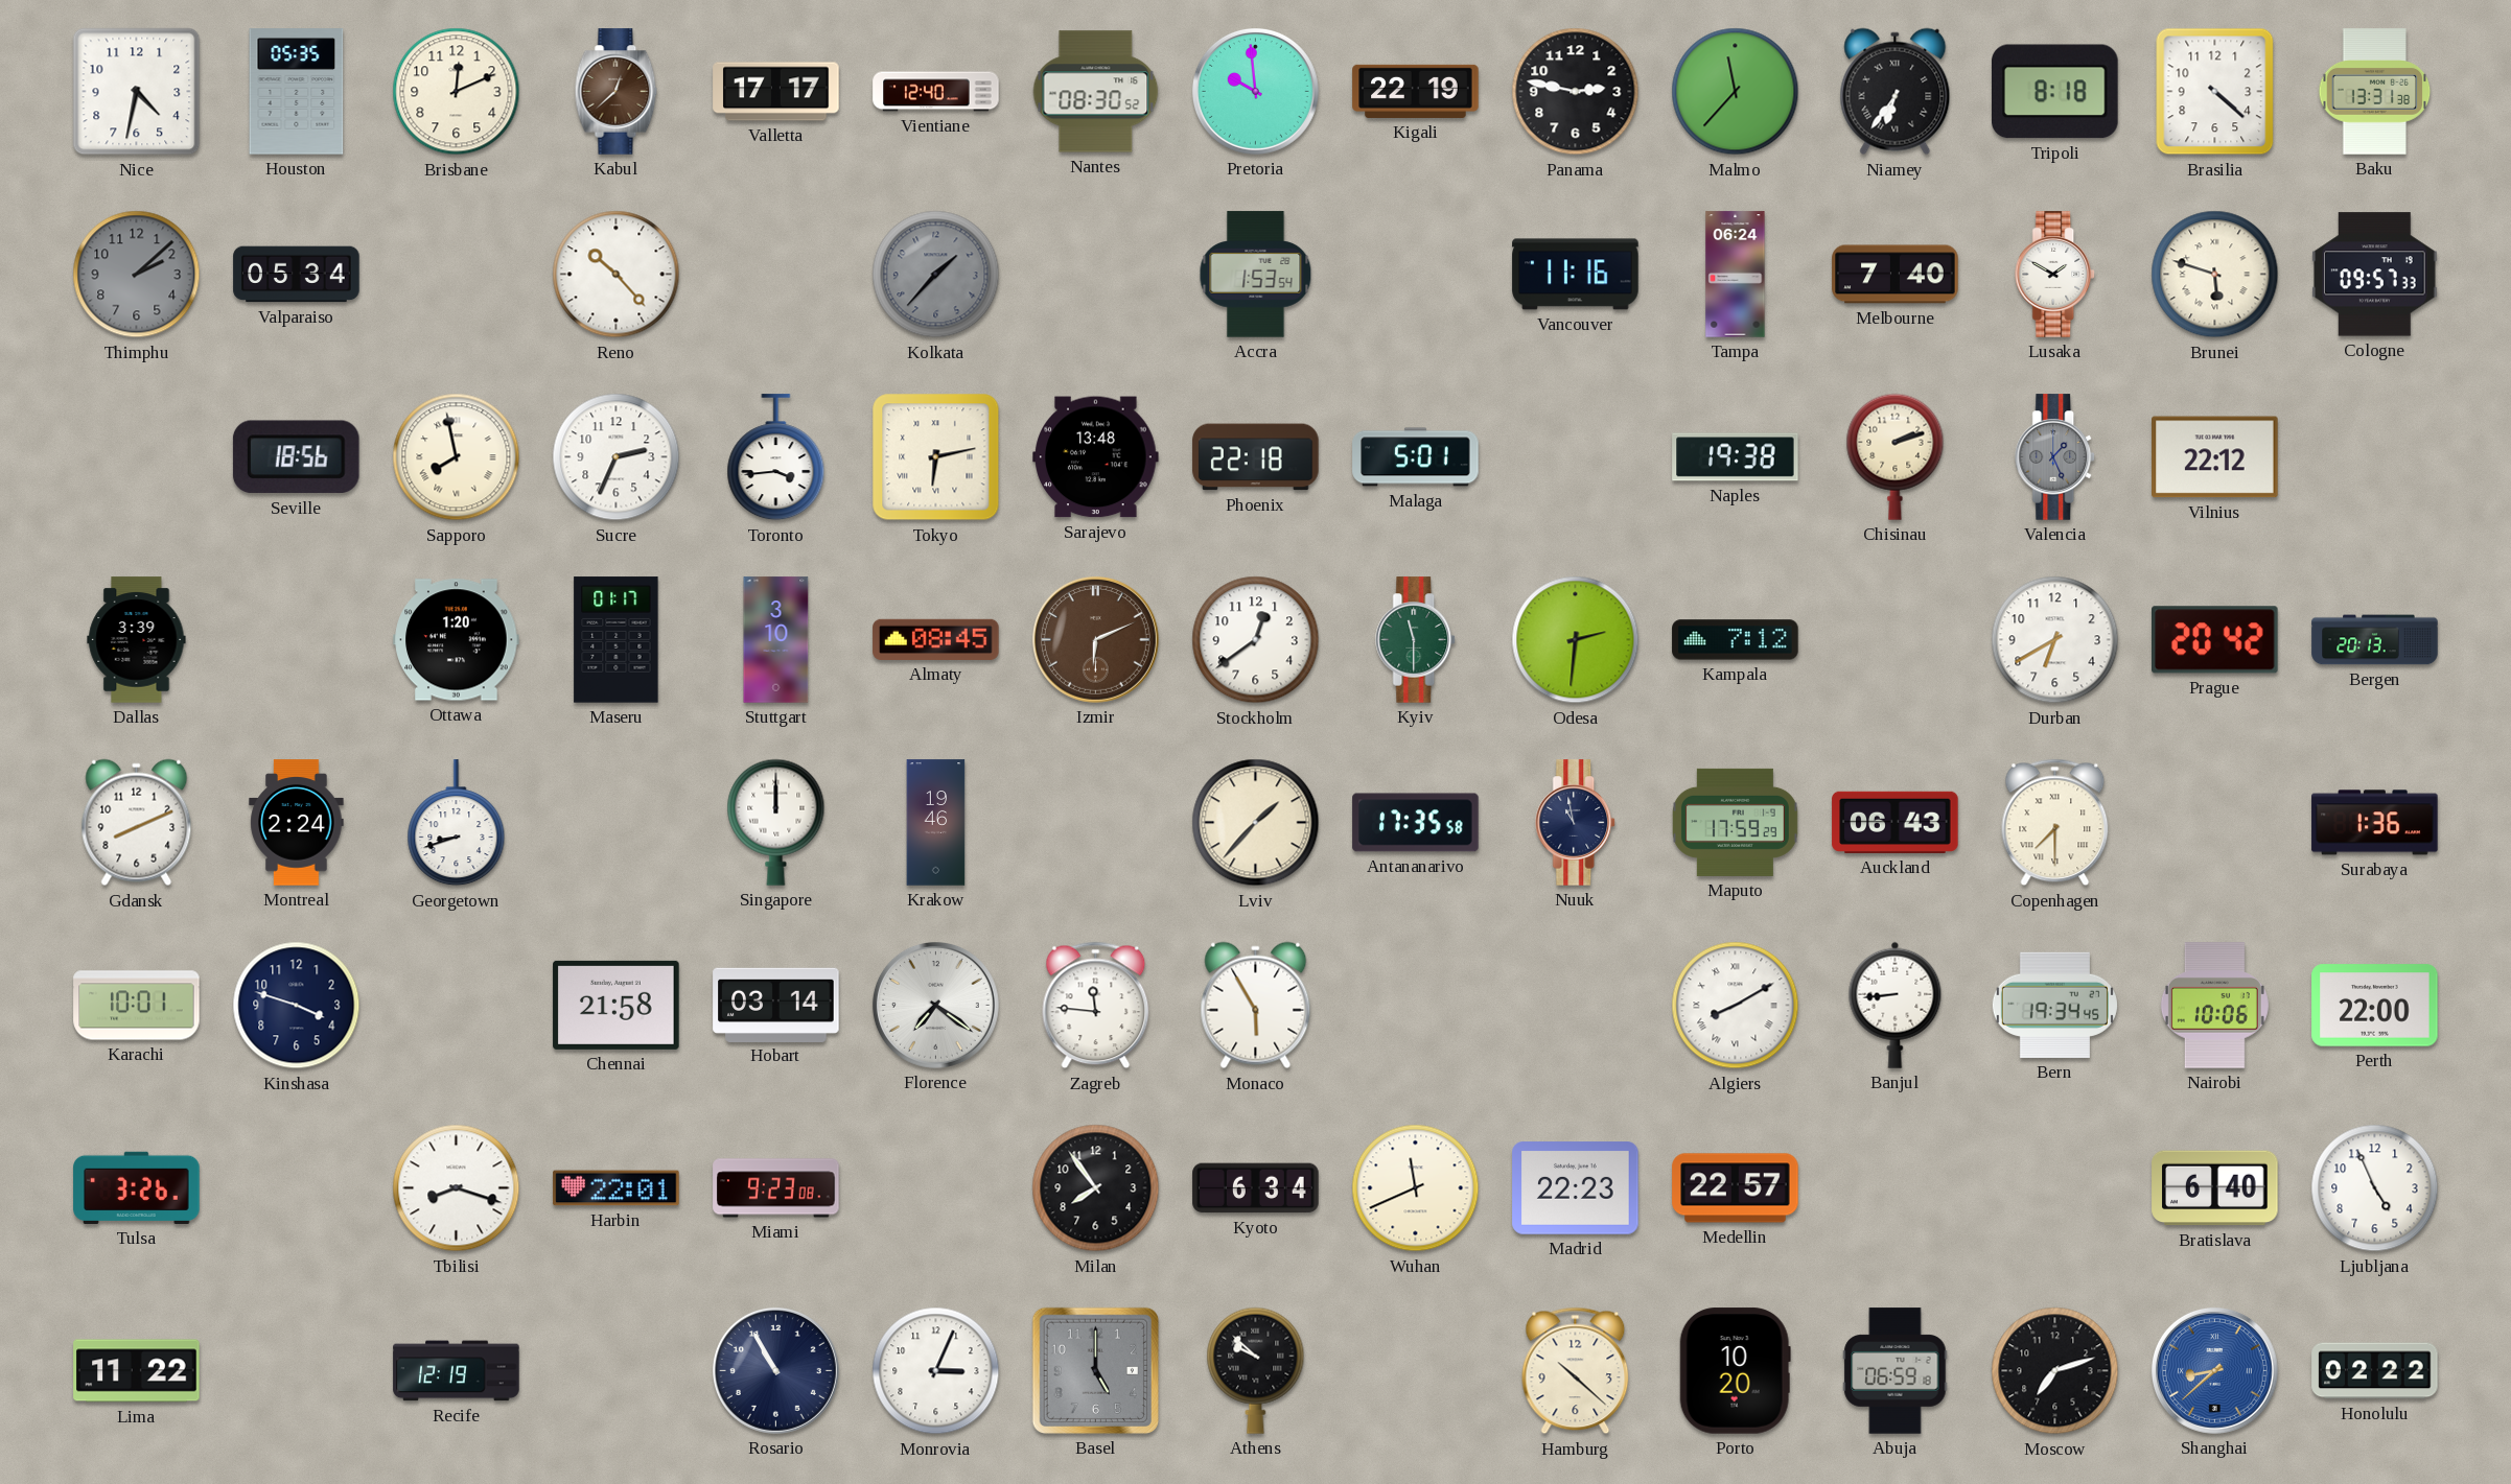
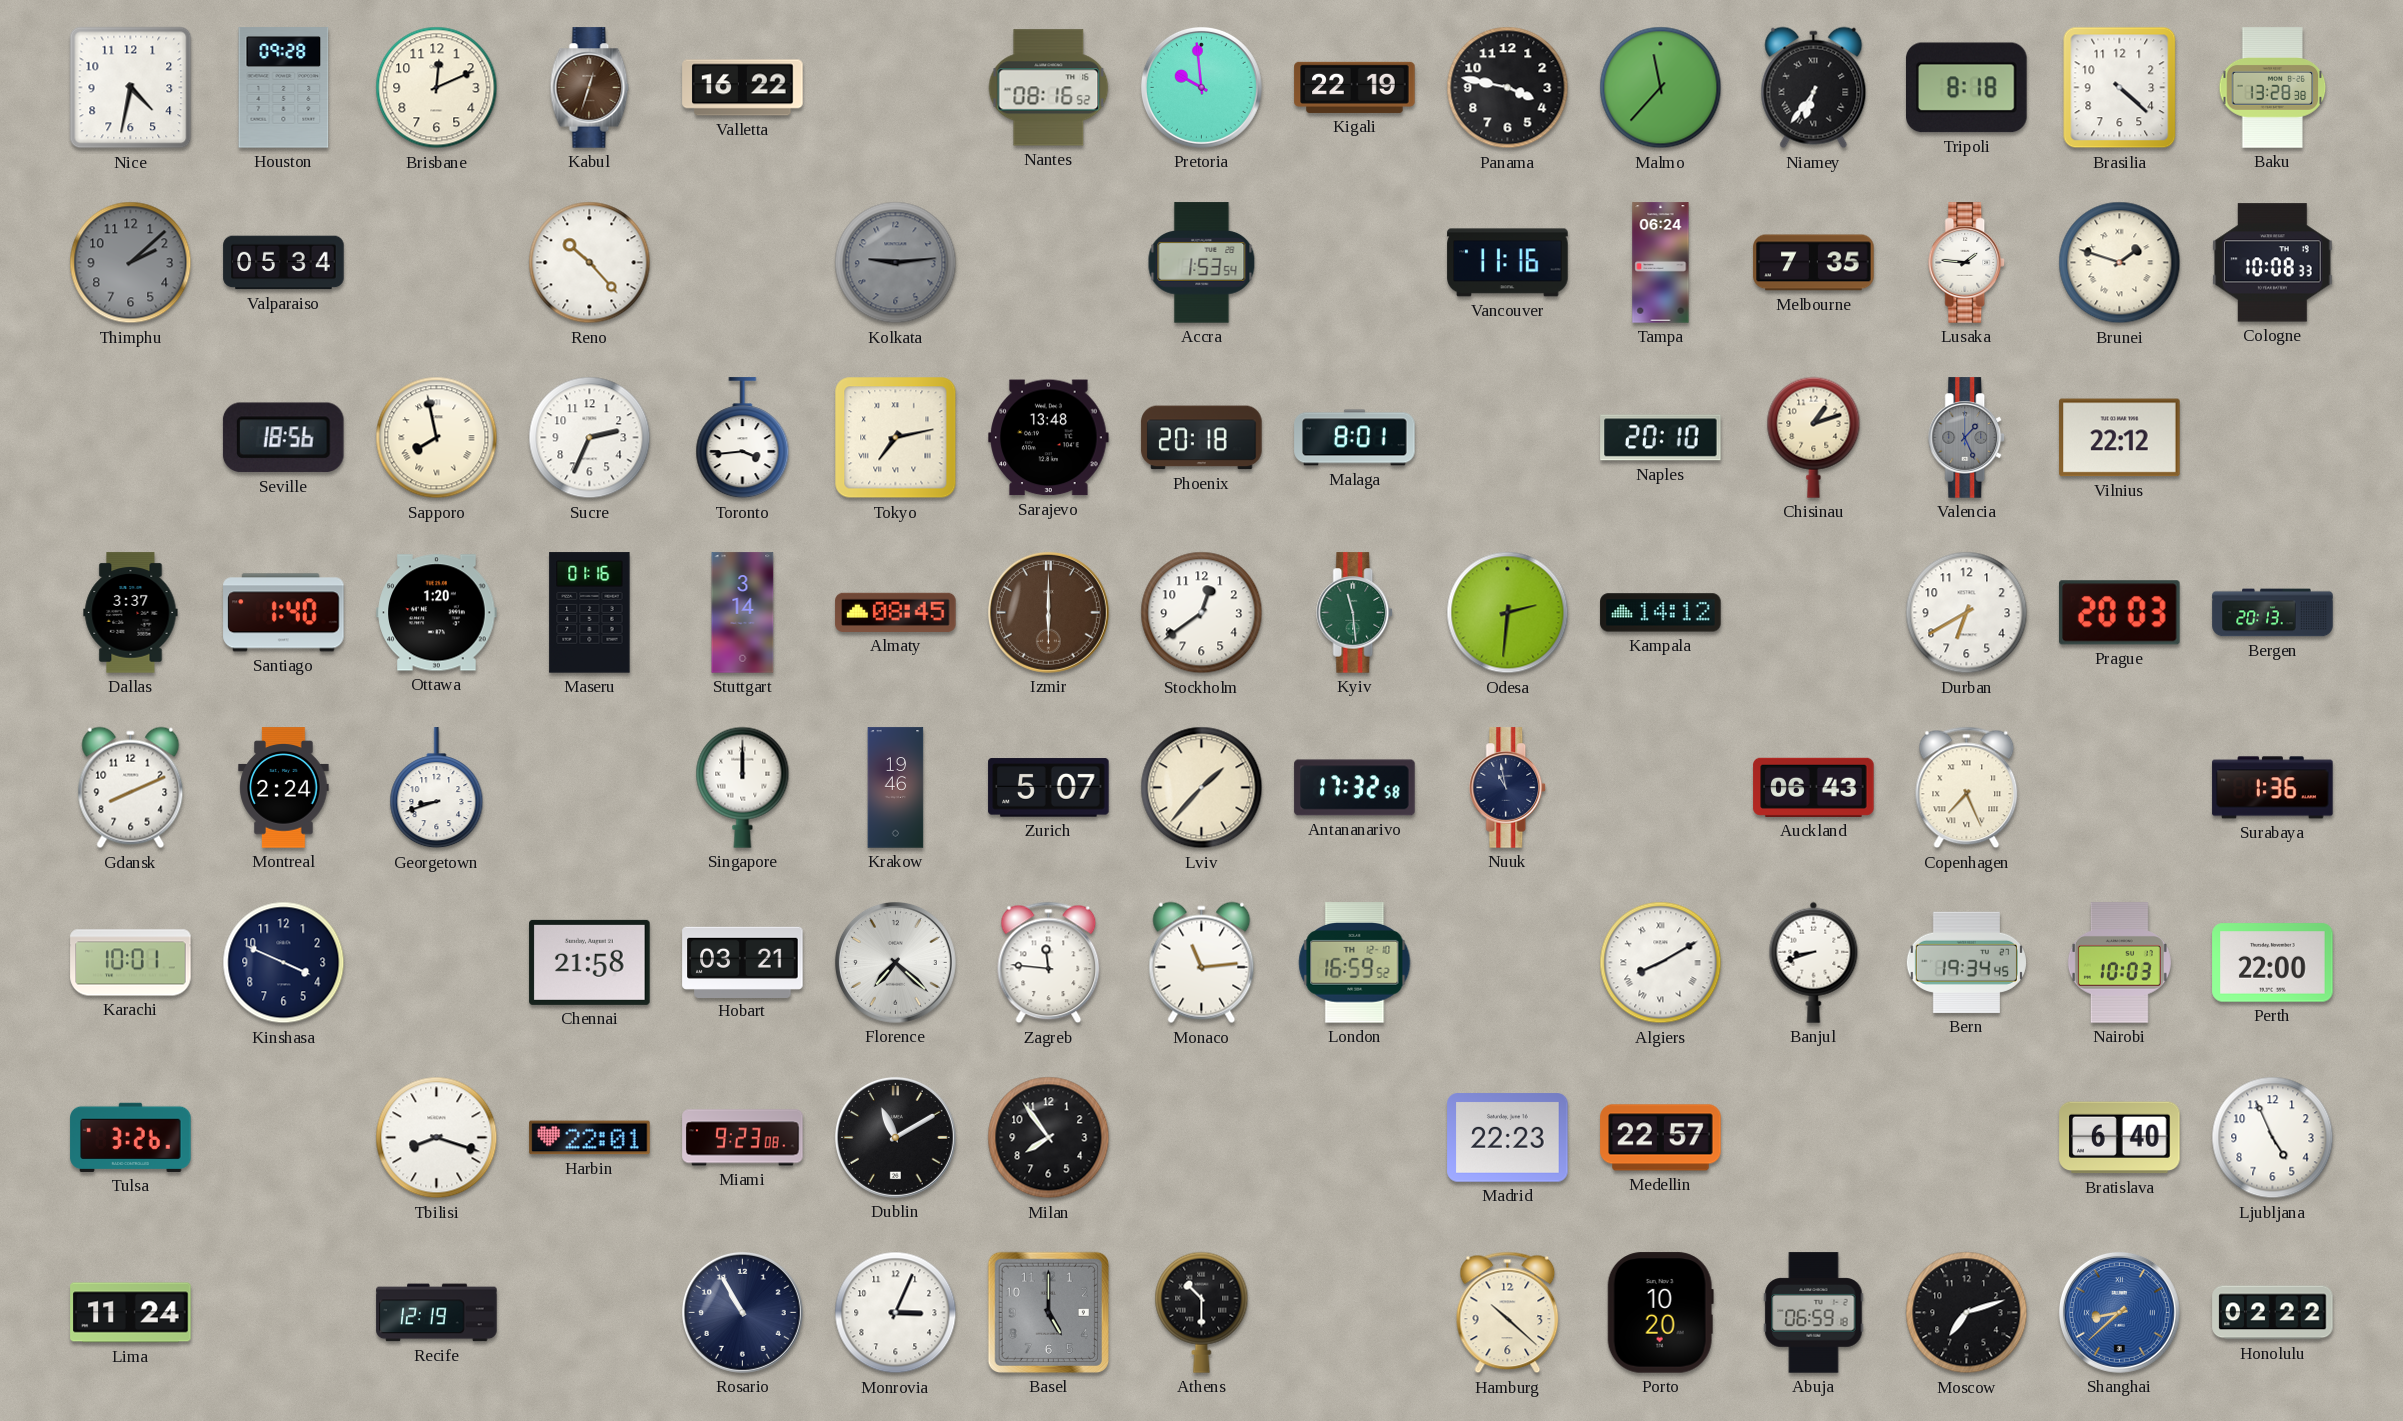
Houston: 05:35 -> 09:28
Kabul: 12:38 -> 12:33
Valletta: 17:17 -> 16:22
Vientiane: 12:40 -> none
Nantes: 08:30 -> 08:16
Panama: 2:47 -> 3:47
Baku: 13:31 -> 13:28
Kolkata: 1:37 -> 9:14
Melbourne: 7:40 -> 7:35
Lusaka: 1:50 -> 1:46
Brunei: 5:48 -> 1:48
Cologne: 09:57 -> 10:08
Tokyo: 6:13 -> 7:13
Phoenix: 22:18 -> 20:18
Malaga: 5:01 -> 8:01
Naples: 19:38 -> 20:10
Chisinau: 2:12 -> 1:12
Dallas: 3:39 -> 3:37
Santiago: none -> 1:40
Maseru: 01:17 -> 01:16
Stuttgart: 3:10 -> 3:14
Izmir: 6:11 -> 6:00
Kyiv: 11:30 -> 11:29
Kampala: 7:12 -> 14:12
Prague: 20:42 -> 20:03
Zurich: none -> 5:07
Antananarivo: 17:35 -> 17:32
Maputo: 17:59 -> none
Copenhagen: 7:30 -> 7:26
Kinshasa: 3:48 -> 3:49
Hobart: 03:14 -> 03:21
Florence: 7:21 -> 7:22
Monaco: 5:55 -> 11:14
London: none -> 16:59
Banjul: 8:44 -> 8:42
Nairobi: 10:06 -> 10:03
Dublin: none -> 11:10
Kyoto: 6:34 -> none
Wuhan: 11:41 -> none
Lima: 11:22 -> 11:24
Athens: 9:52 -> 10:30
